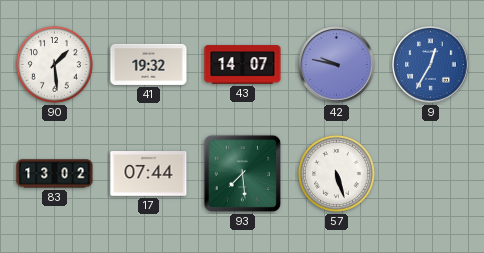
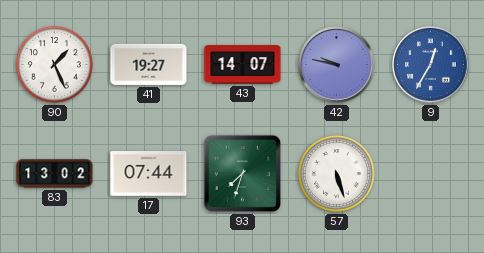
90: 1:29 -> 1:26
41: 19:32 -> 19:27
93: 7:29 -> 7:33
